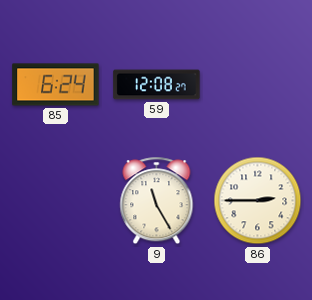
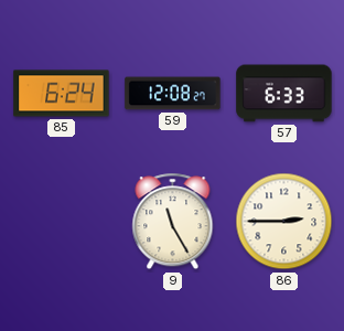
57: none -> 6:33
